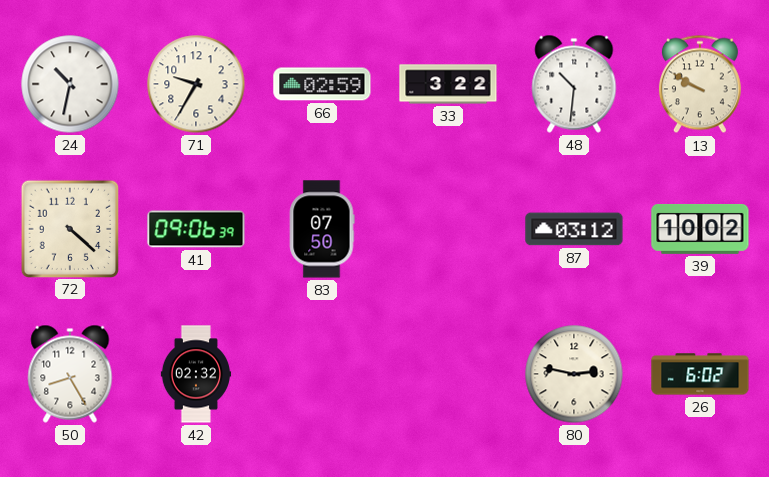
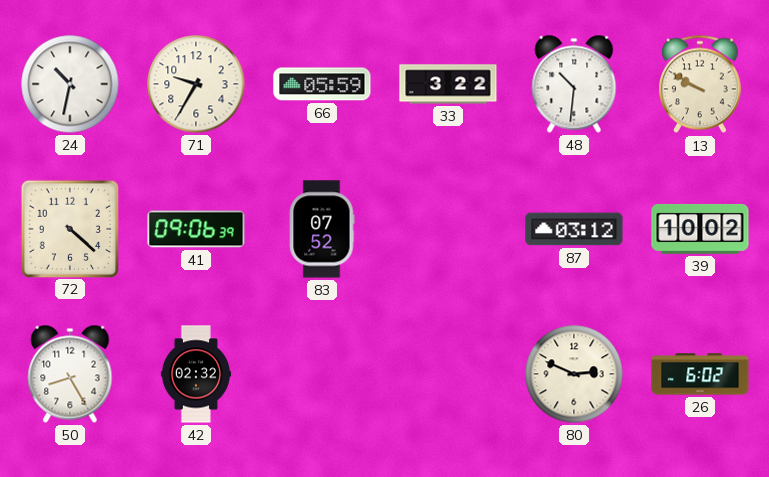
66: 02:59 -> 05:59
83: 07:50 -> 07:52
80: 2:47 -> 2:49
